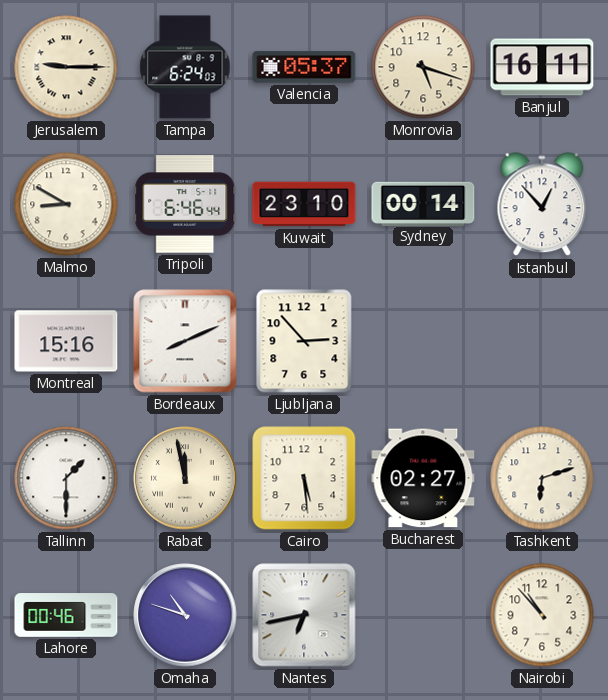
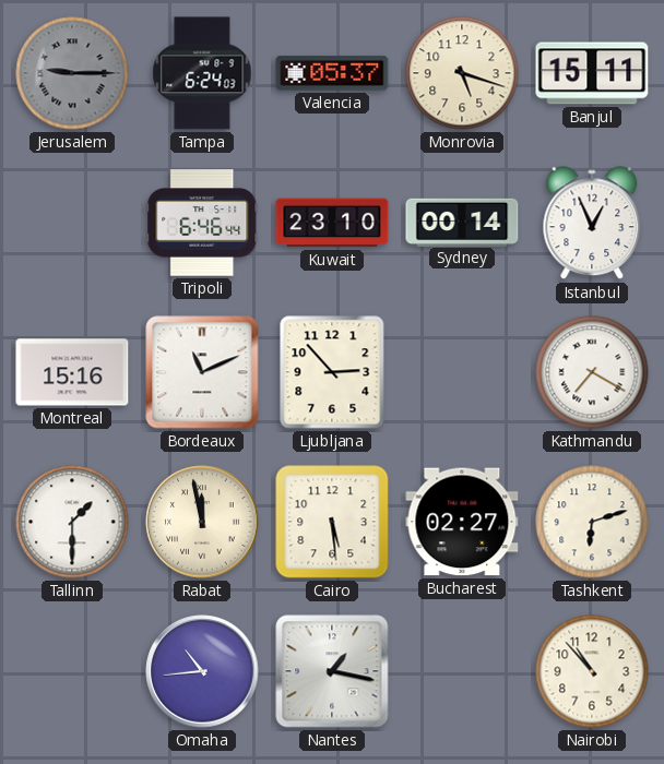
Jerusalem dial: cream -> grey
Banjul: 16:11 -> 15:11
Malmo: 8:50 -> none
Istanbul: 12:53 -> 12:56
Bordeaux: 8:11 -> 11:11
Kathmandu: none -> 7:20
Lahore: 00:46 -> none
Omaha: 10:48 -> 10:44
Nantes: 6:43 -> 1:17
